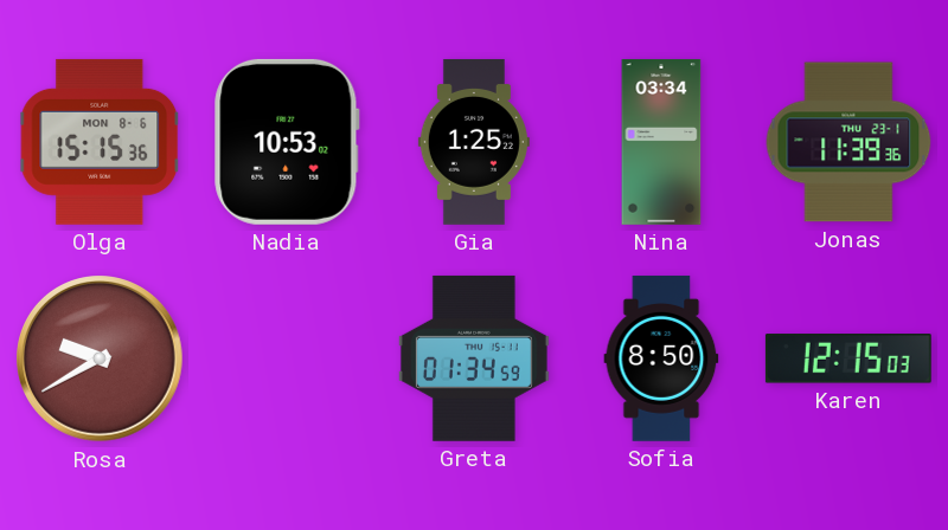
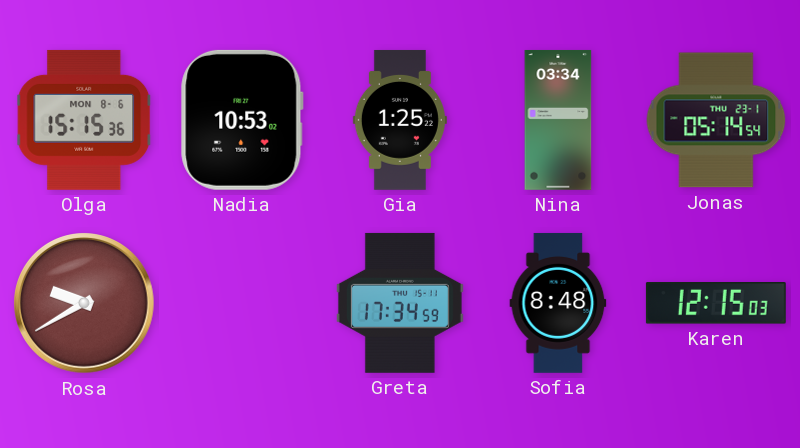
Jonas: 11:39 -> 05:14
Greta: 01:34 -> 17:34
Sofia: 8:50 -> 8:48
